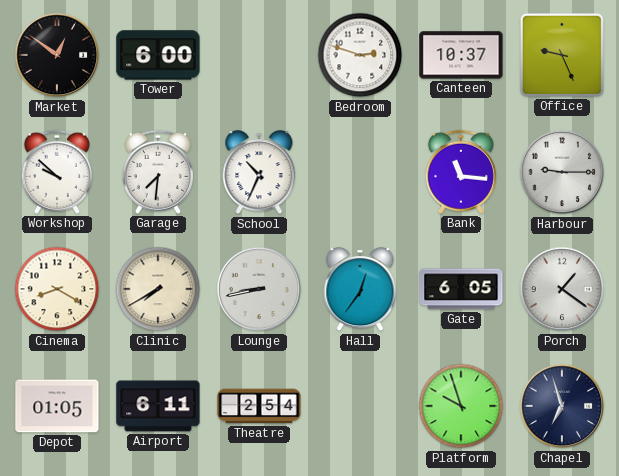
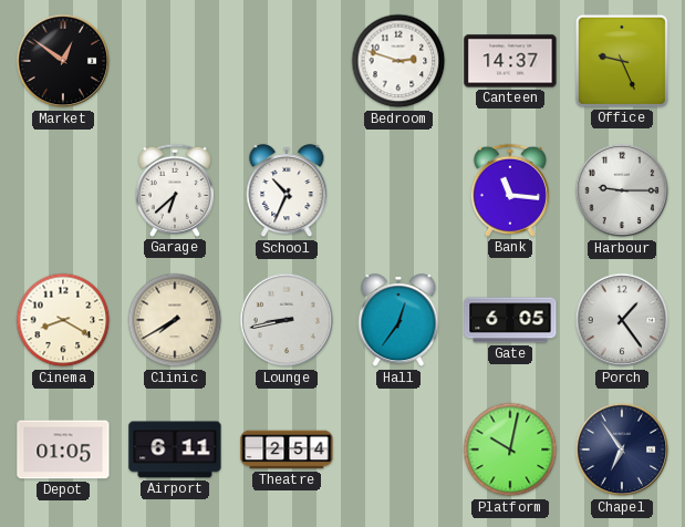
Tower: 6:00 -> none
Canteen: 10:37 -> 14:37
Workshop: 9:52 -> none
Garage: 7:31 -> 6:38
Porch: 1:21 -> 1:24
Platform: 9:57 -> 10:02
Chapel: 6:57 -> 6:54
